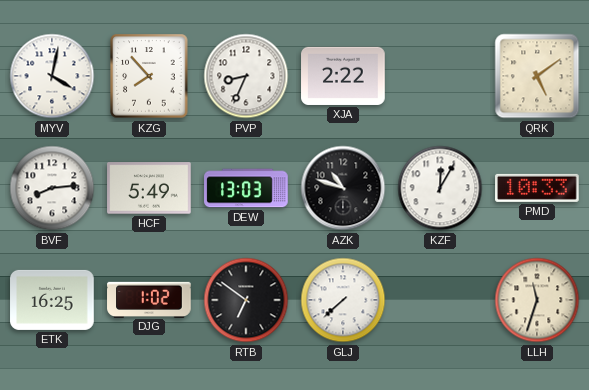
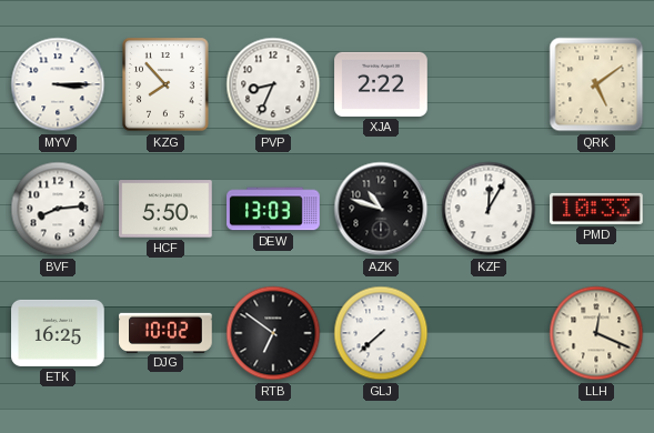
MYV: 4:02 -> 3:15
HCF: 5:49 -> 5:50
DJG: 1:02 -> 10:02
LLH: 11:33 -> 12:19
